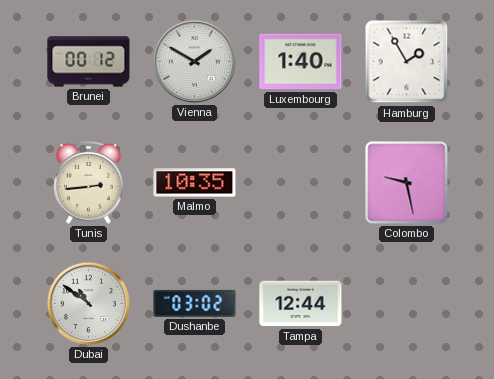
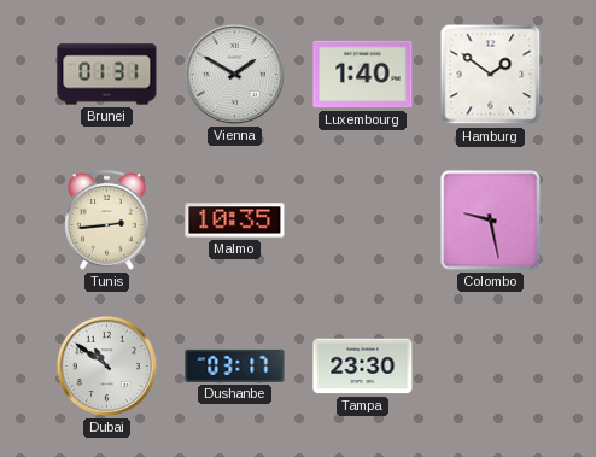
Brunei: 00:12 -> 01:31
Hamburg: 1:55 -> 1:51
Dushanbe: 03:02 -> 03:17
Tampa: 12:44 -> 23:30
